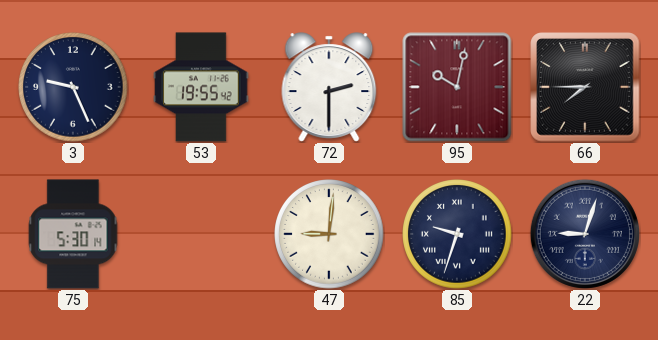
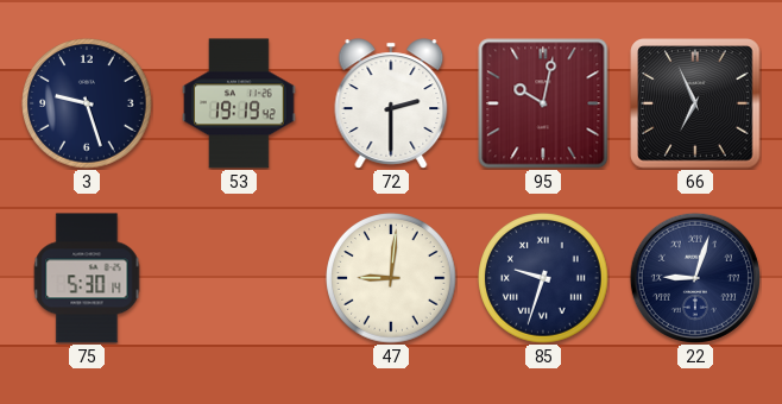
3: 9:26 -> 9:27
53: 19:55 -> 19:19
66: 7:45 -> 6:56
